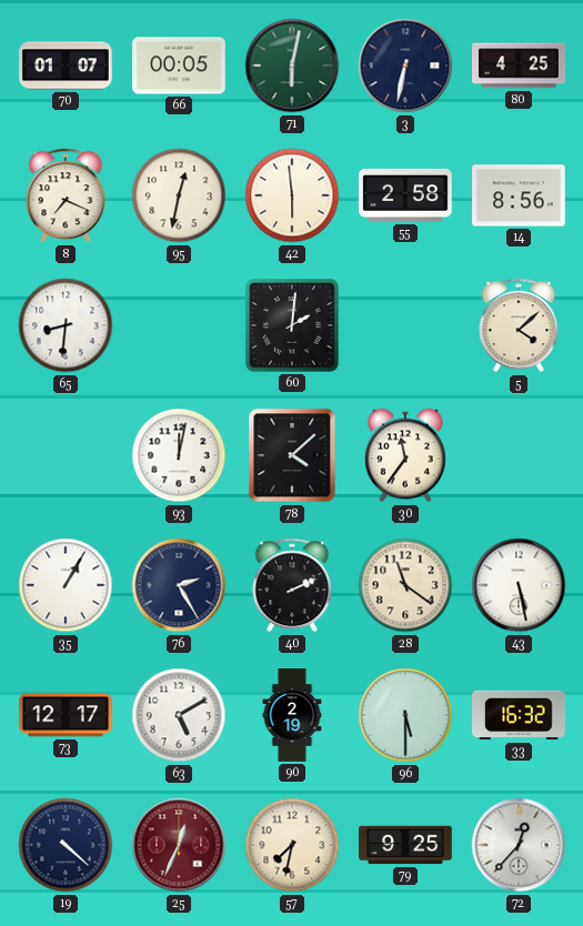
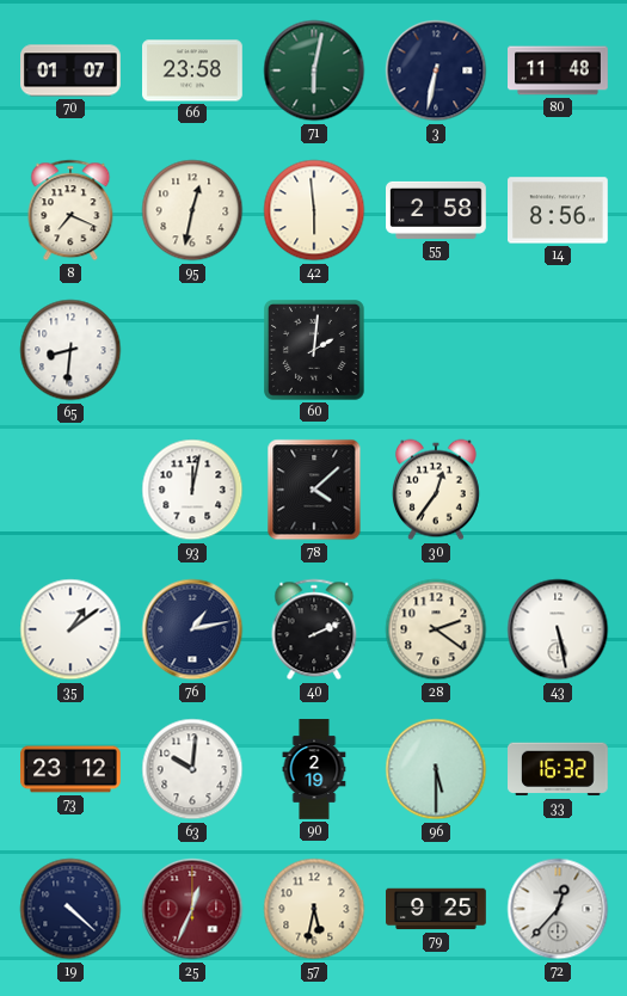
66: 00:05 -> 23:58
80: 4:25 -> 11:48
5: 4:08 -> none
30: 11:36 -> 12:36
35: 1:05 -> 1:09
76: 2:25 -> 1:13
28: 11:21 -> 2:21
73: 12:17 -> 23:12
63: 5:10 -> 10:01
57: 7:32 -> 5:32
